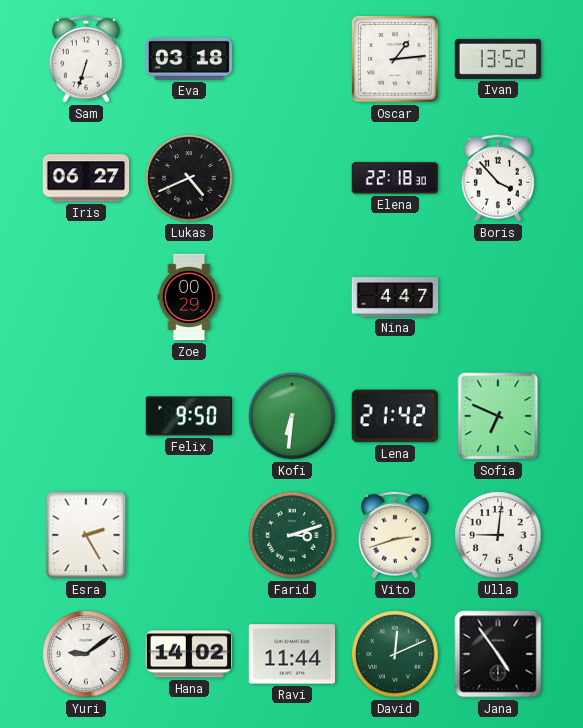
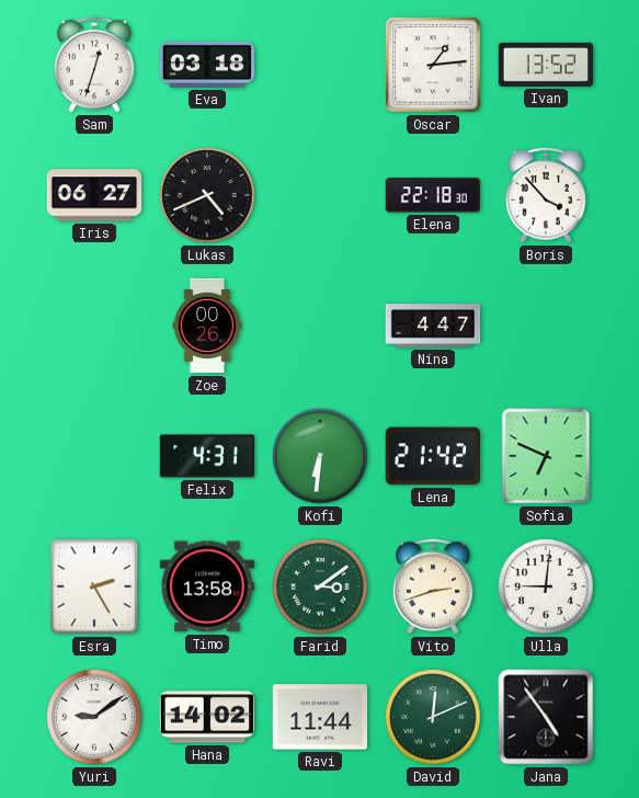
Sam: 6:33 -> 12:33
Zoe: 00:29 -> 00:26
Felix: 9:50 -> 4:31
Timo: none -> 13:58
Farid: 3:12 -> 3:09
